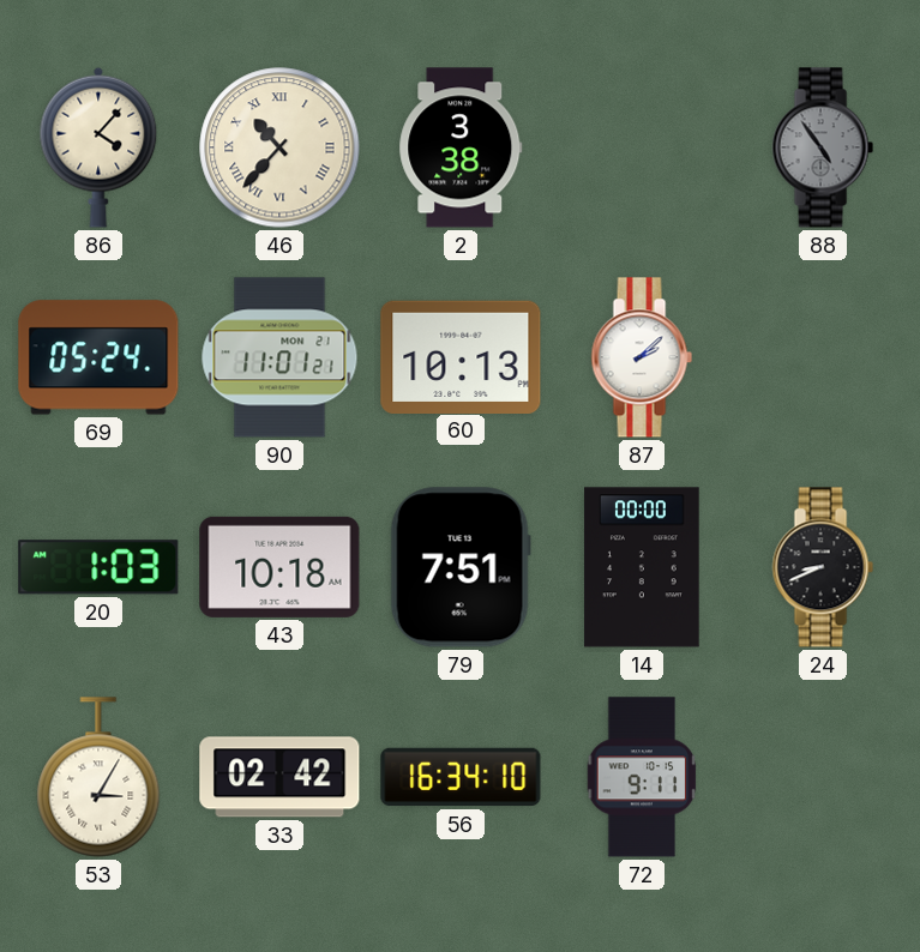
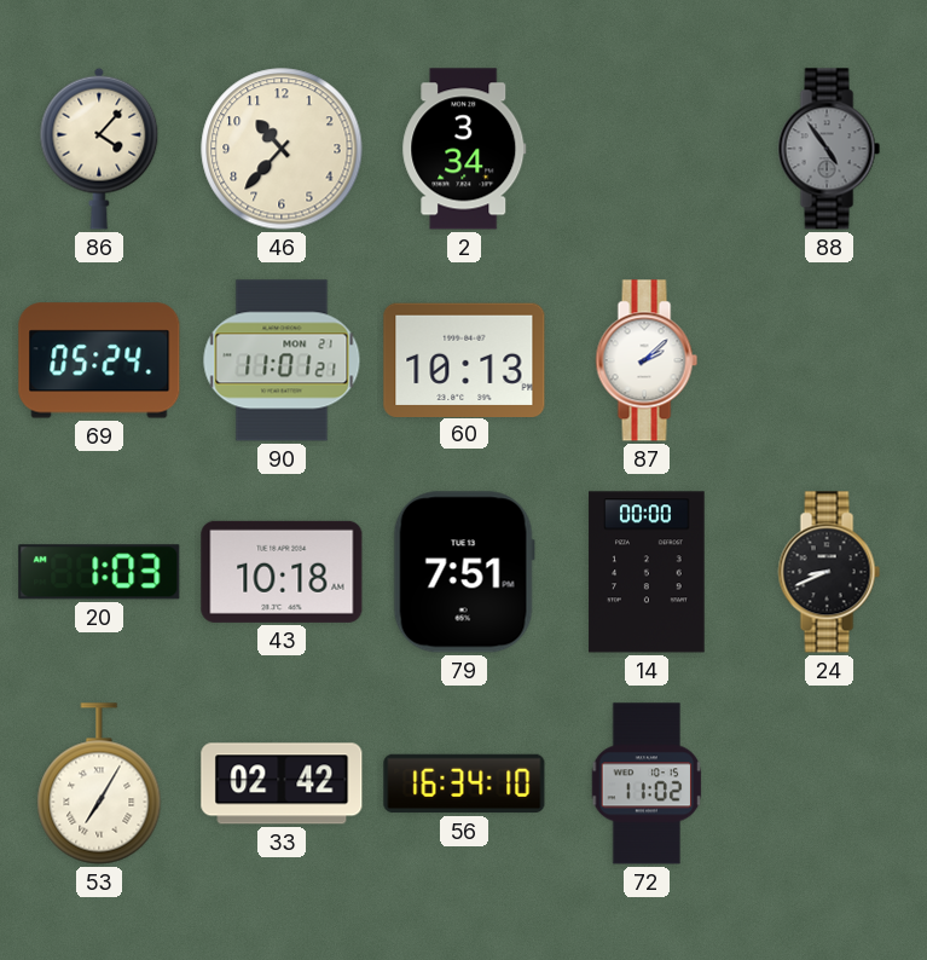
46 numerals: Roman -> Arabic
2: 3:38 -> 3:34
53: 3:05 -> 7:05
72: 9:11 -> 11:02
